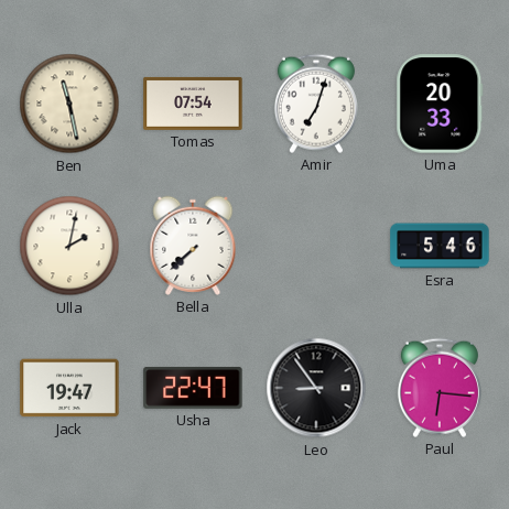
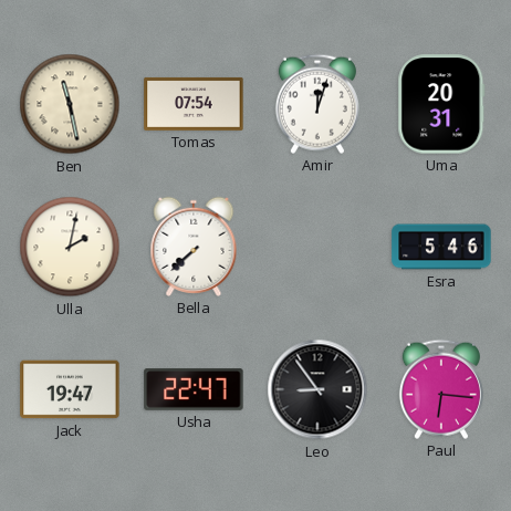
Amir: 7:03 -> 12:03
Uma: 20:33 -> 20:31
